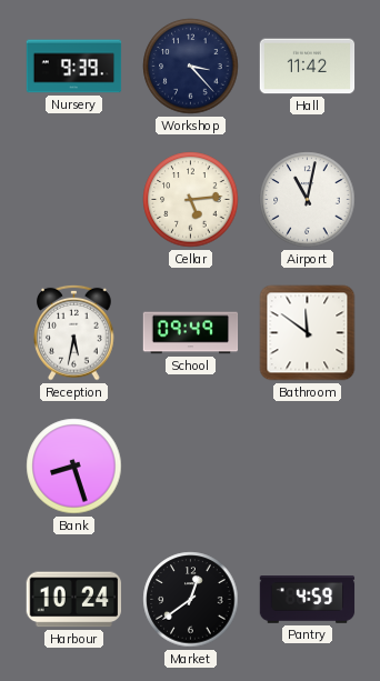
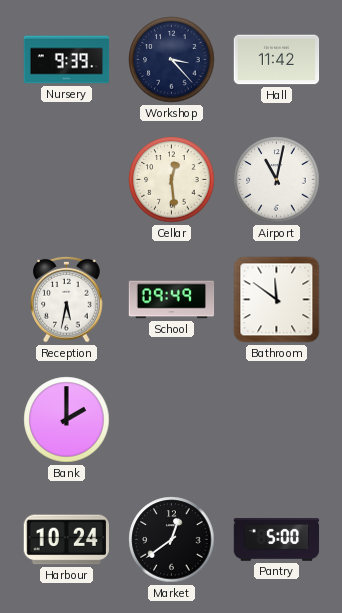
Cellar: 5:14 -> 12:29
Bank: 8:27 -> 2:00
Pantry: 4:59 -> 5:00
